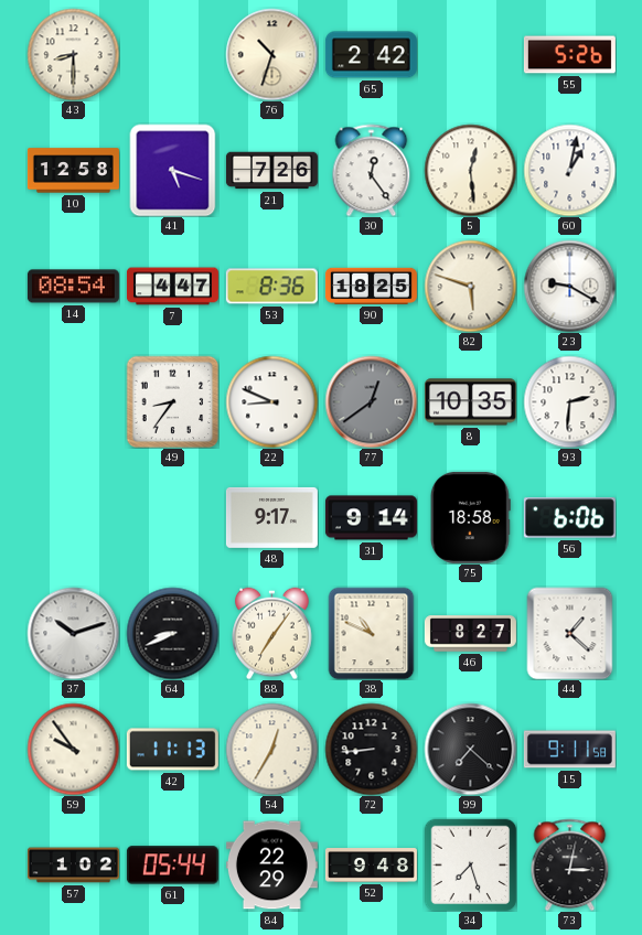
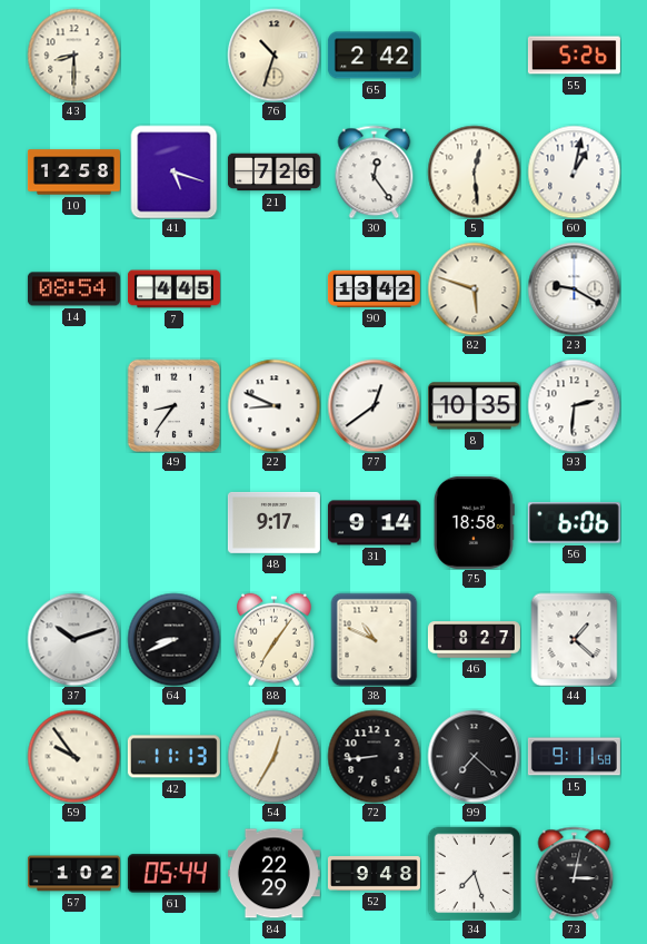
7: 4:47 -> 4:45
53: 8:36 -> none
90: 18:25 -> 13:42
77 dial: grey -> white
